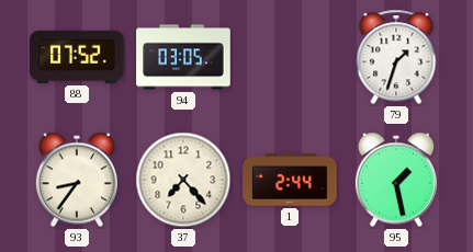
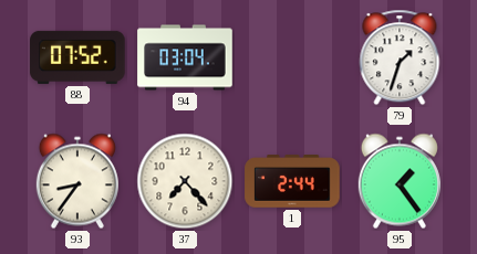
94: 03:05 -> 03:04
95: 1:28 -> 1:24
